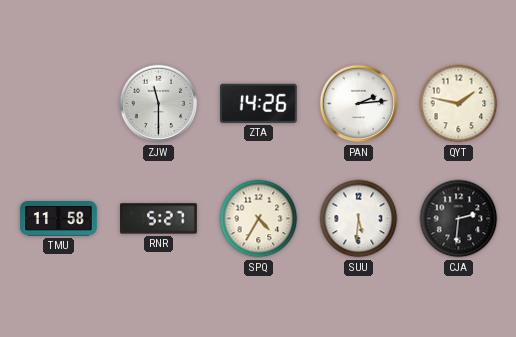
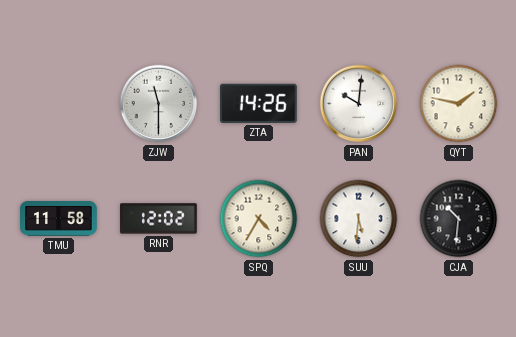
PAN: 2:14 -> 10:01
RNR: 5:27 -> 12:02
CJA: 2:31 -> 10:31
